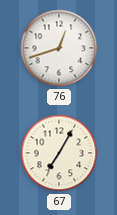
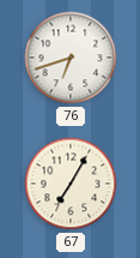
76: 12:42 -> 6:42
